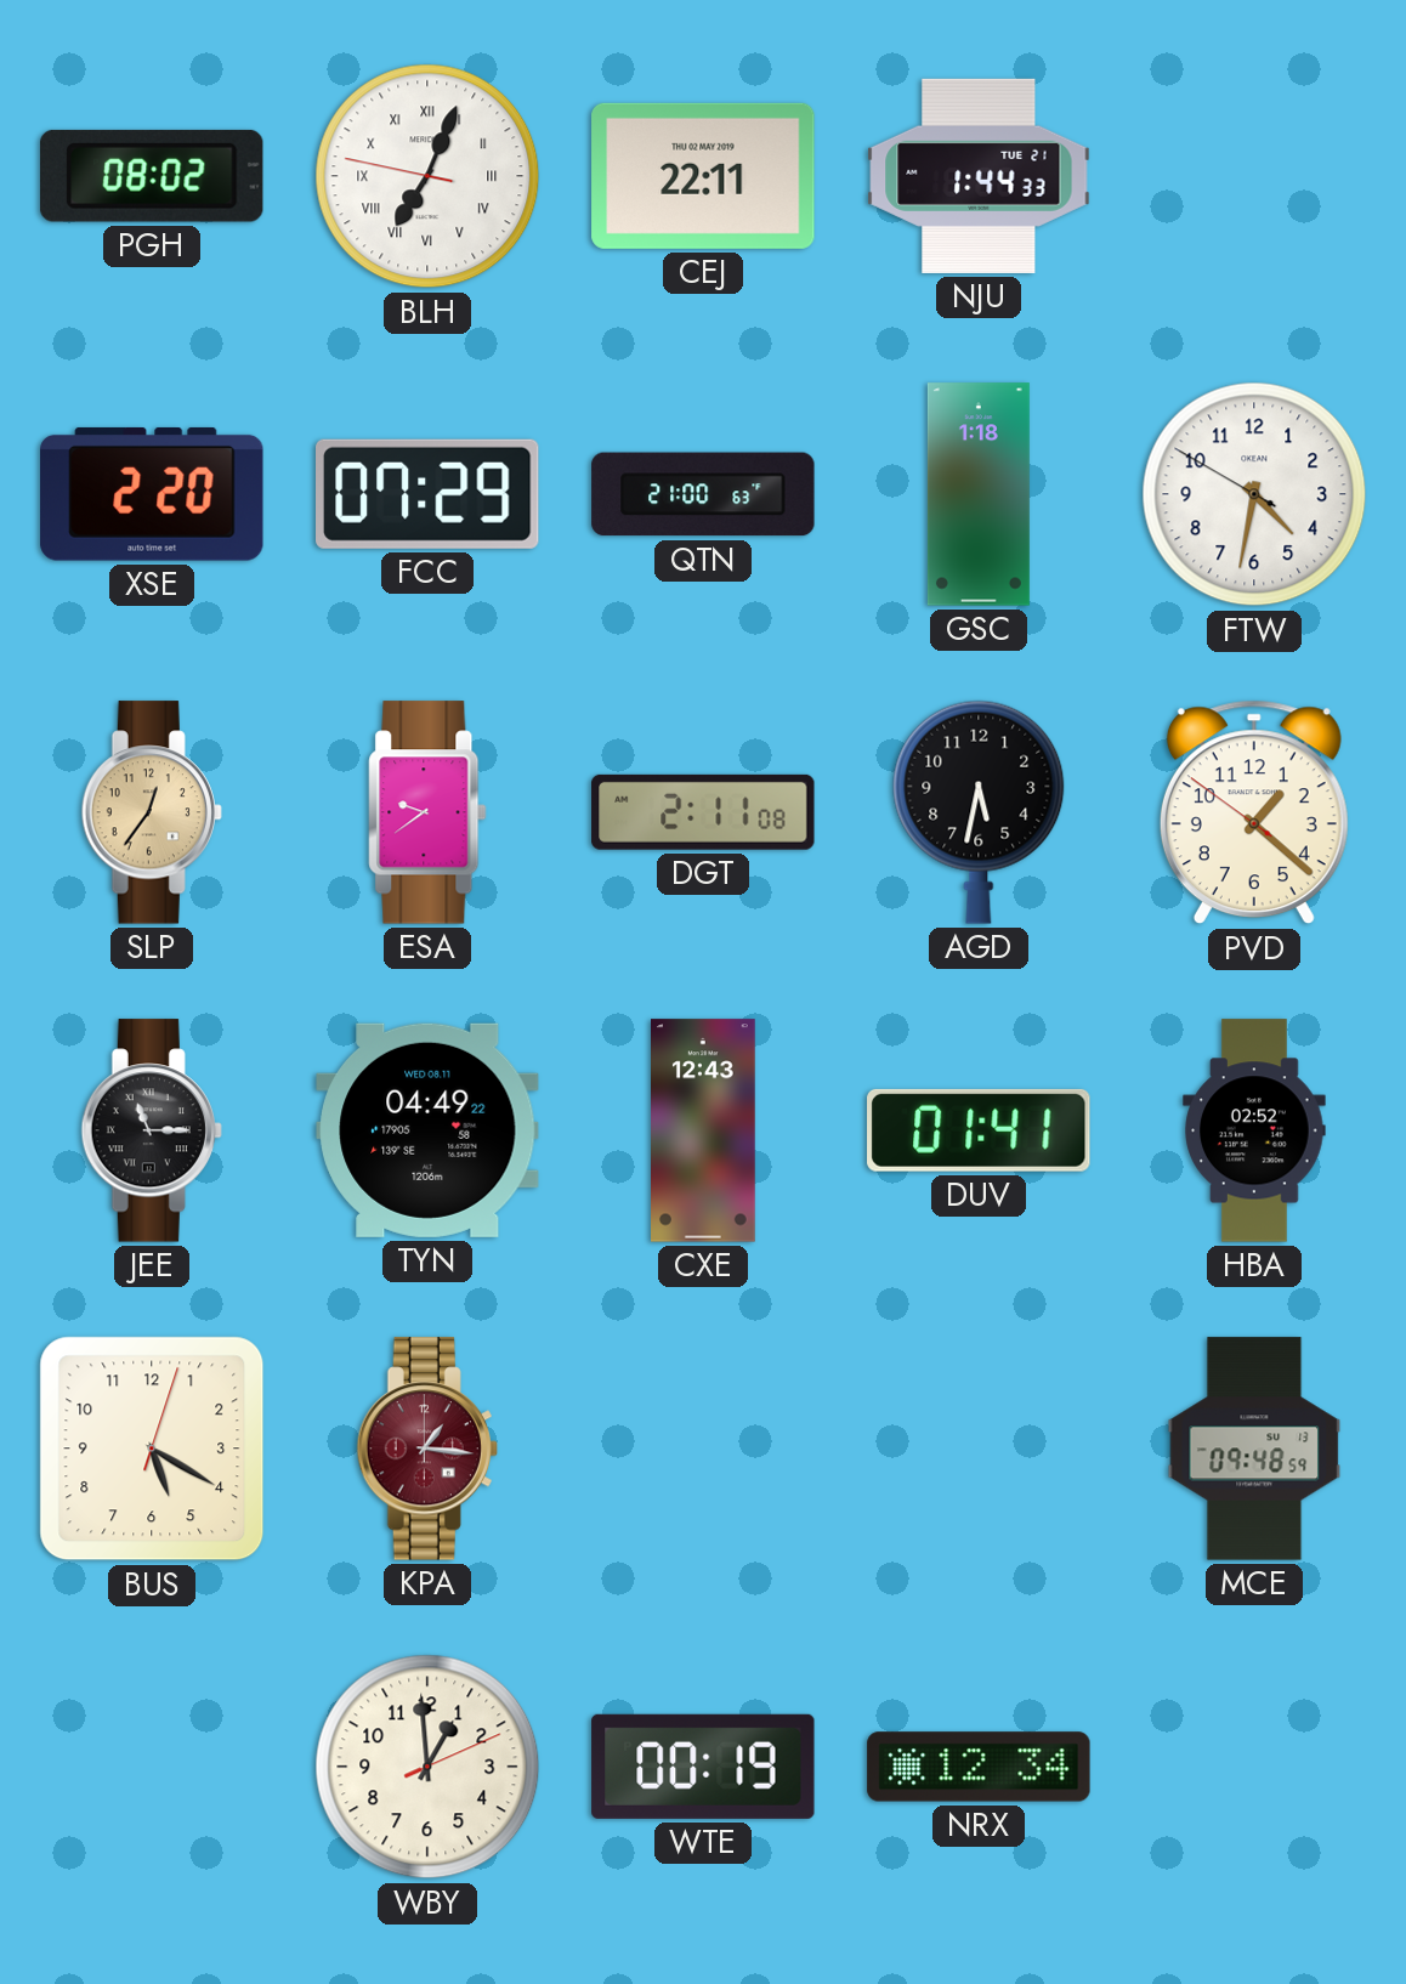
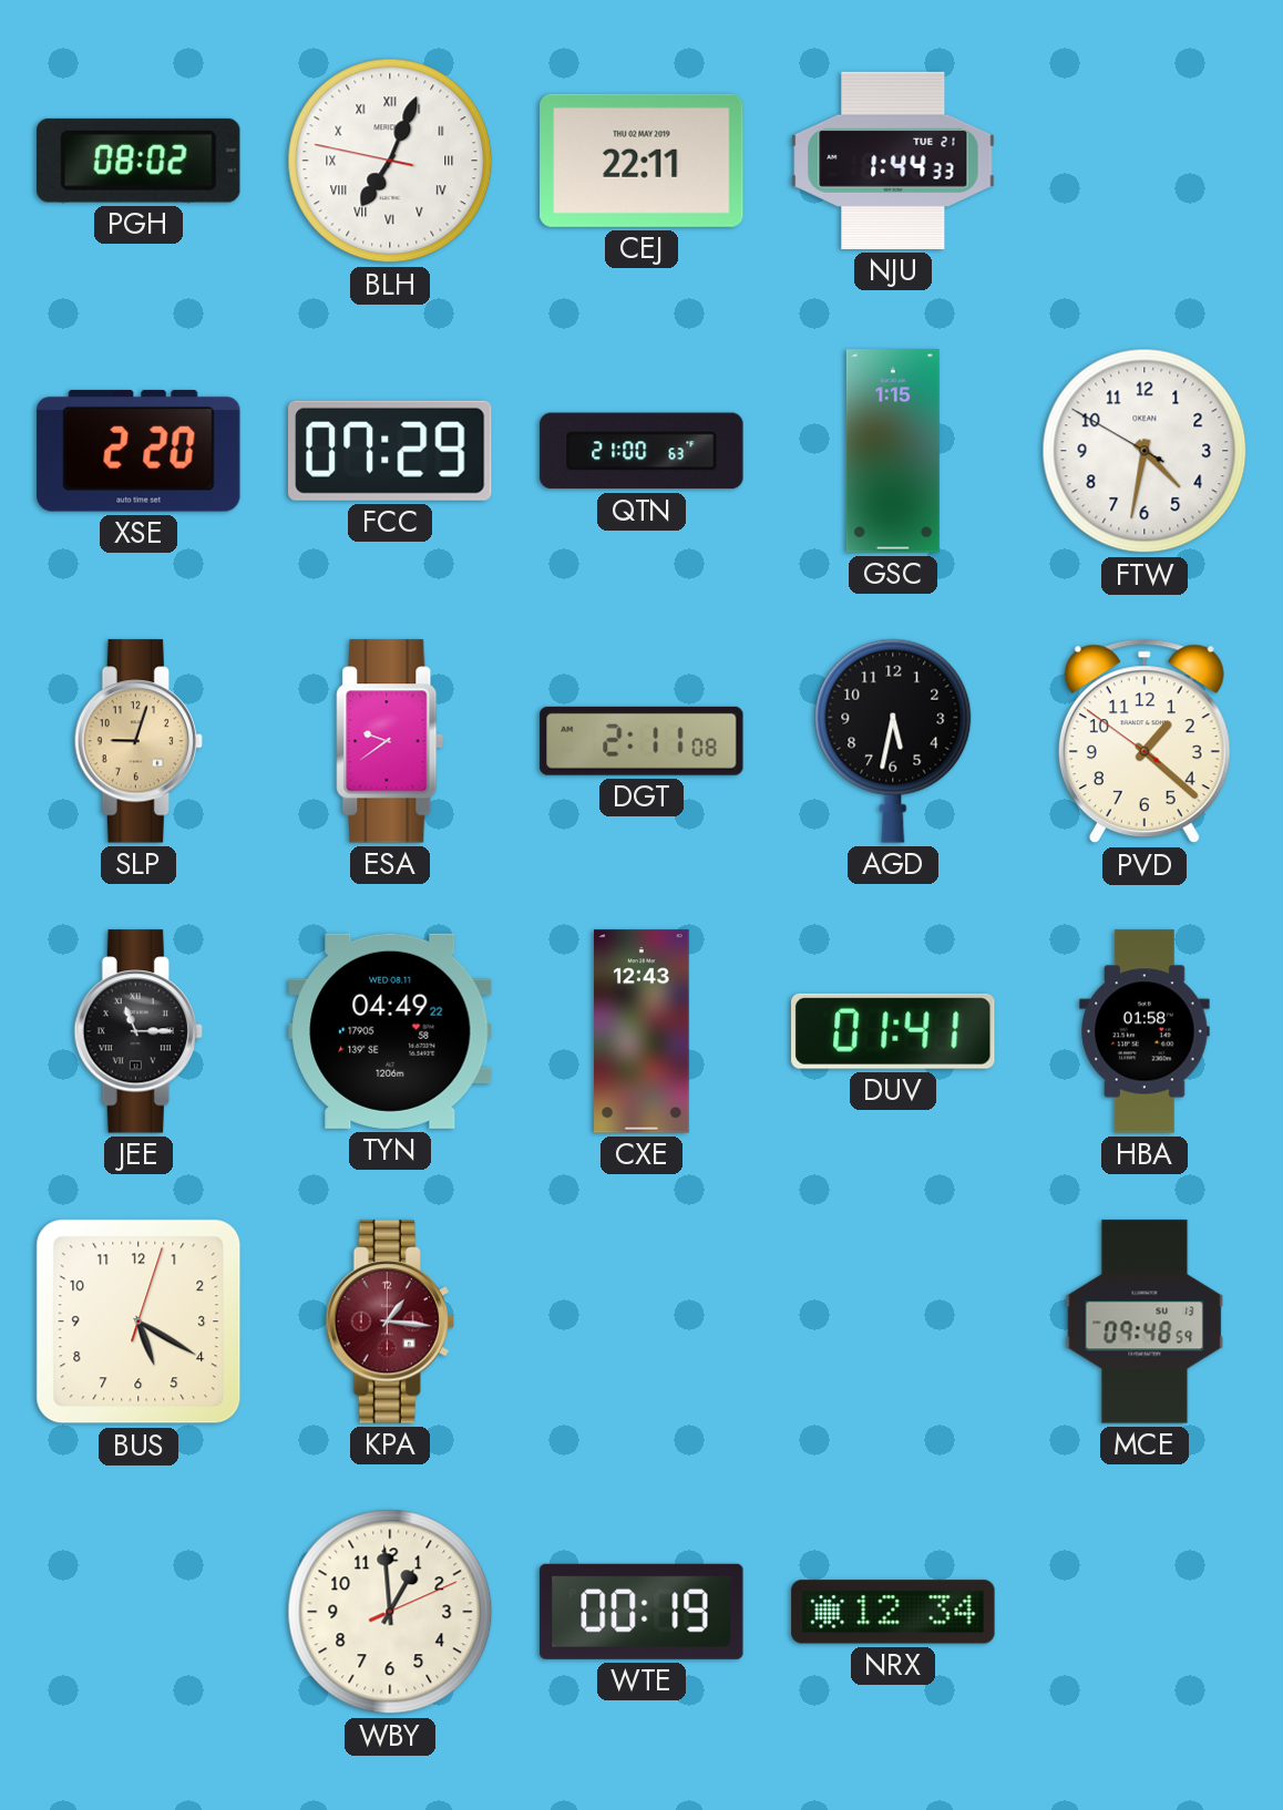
GSC: 1:18 -> 1:15
SLP: 12:36 -> 9:03
HBA: 02:52 -> 01:58
